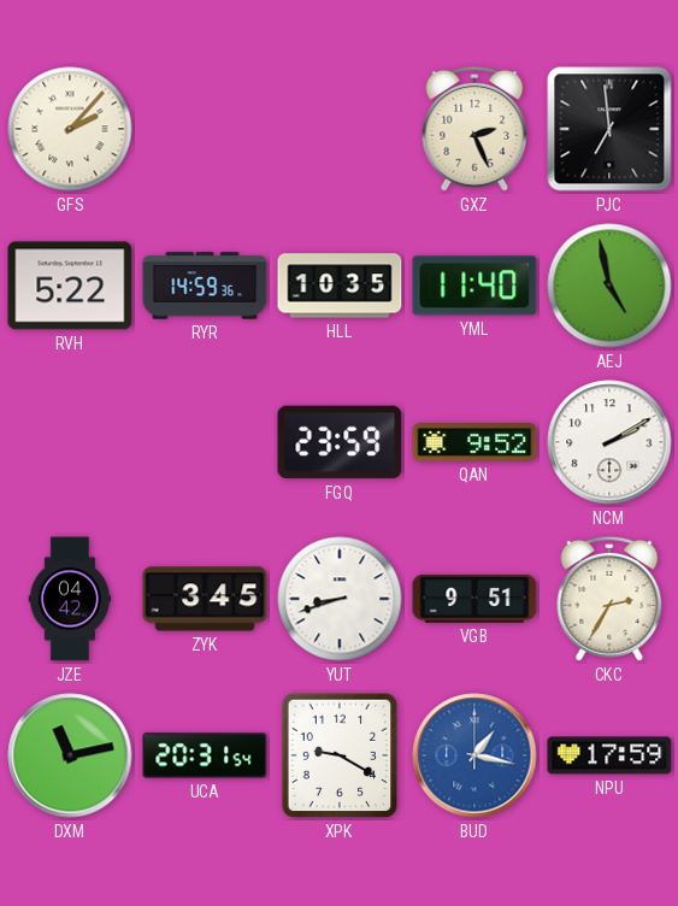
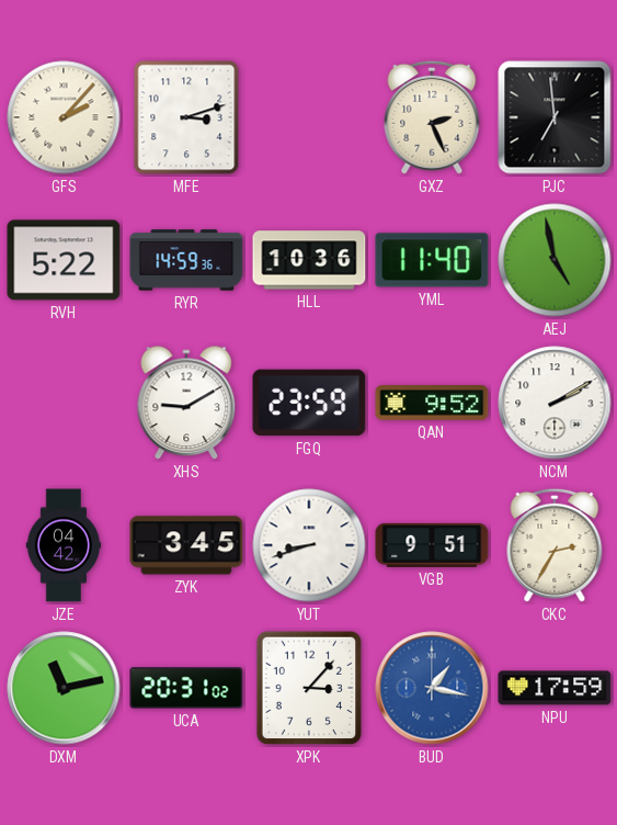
MFE: none -> 3:12
HLL: 10:35 -> 10:36
XHS: none -> 9:10
UCA: 20:31:54 -> 20:31:02
XPK: 9:20 -> 3:07
